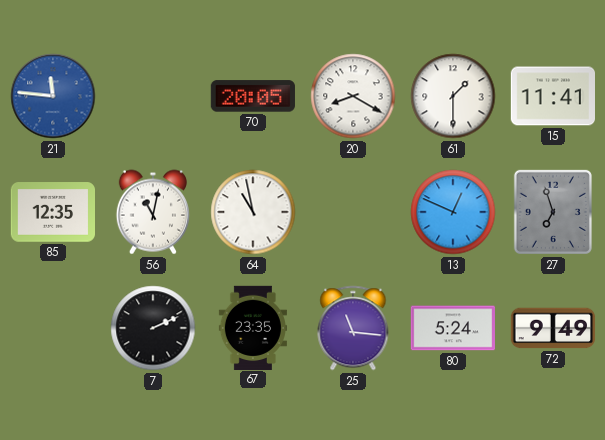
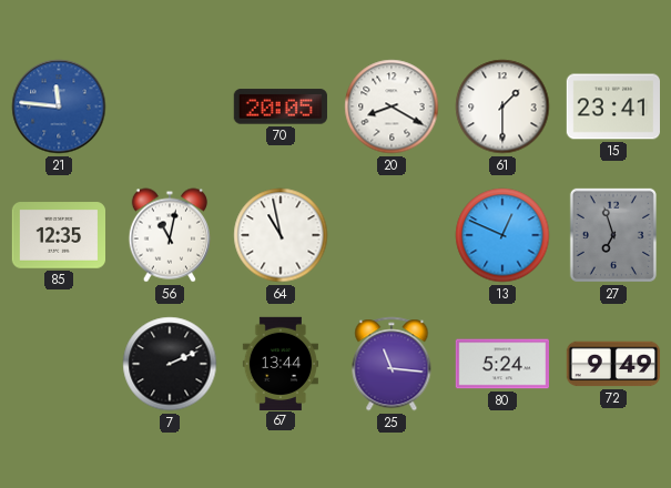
15: 11:41 -> 23:41
67: 23:35 -> 13:44
